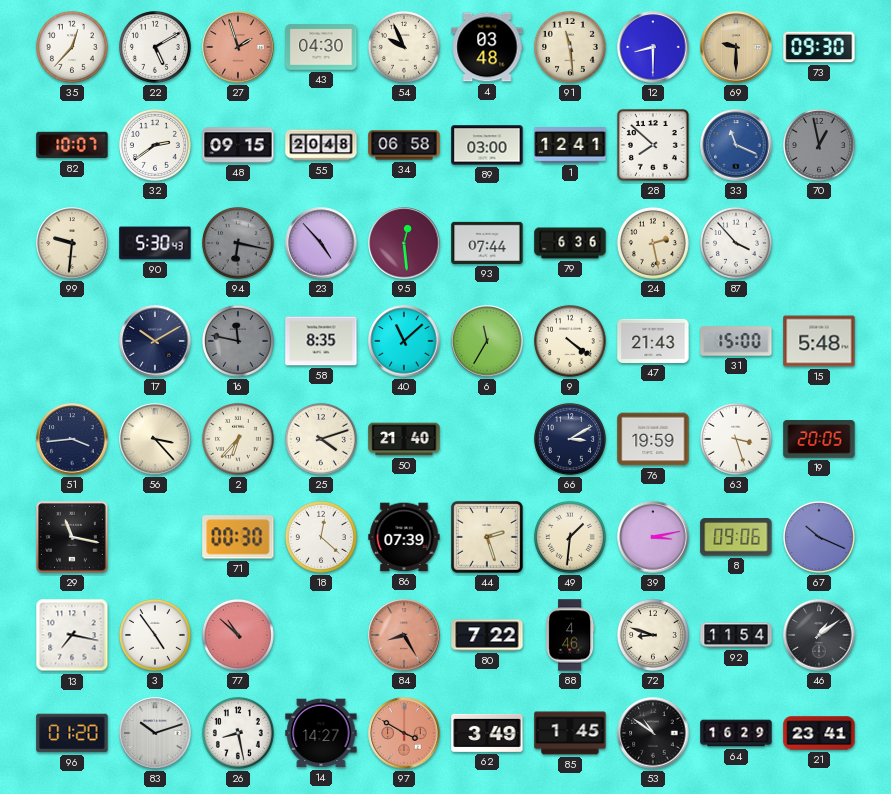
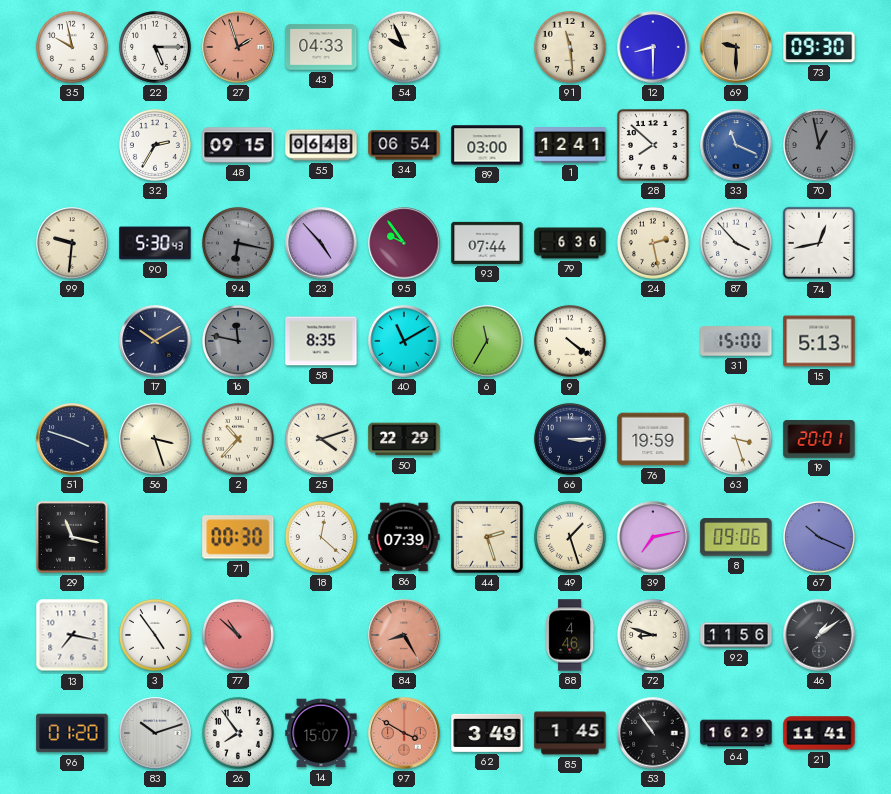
35: 12:37 -> 9:58
22: 5:10 -> 5:15
43: 04:30 -> 04:33
4: 03:48 -> none
82: 10:07 -> none
32: 2:39 -> 2:35
55: 20:48 -> 06:48
34: 06:58 -> 06:54
95: 12:29 -> 9:54
74: none -> 12:43
40: 11:08 -> 11:10
47: 21:43 -> none
15: 5:48 -> 5:13
51: 3:44 -> 3:48
56: 3:23 -> 3:27
2: 6:37 -> 10:37
50: 21:40 -> 22:29
66: 3:10 -> 3:15
19: 20:05 -> 20:01
49: 1:31 -> 1:27
39: 3:13 -> 7:13
80: 7:22 -> none
92: 11:54 -> 11:56
26: 8:28 -> 7:54
14: 14:27 -> 15:07
53: 10:51 -> 10:54
21: 23:41 -> 11:41
